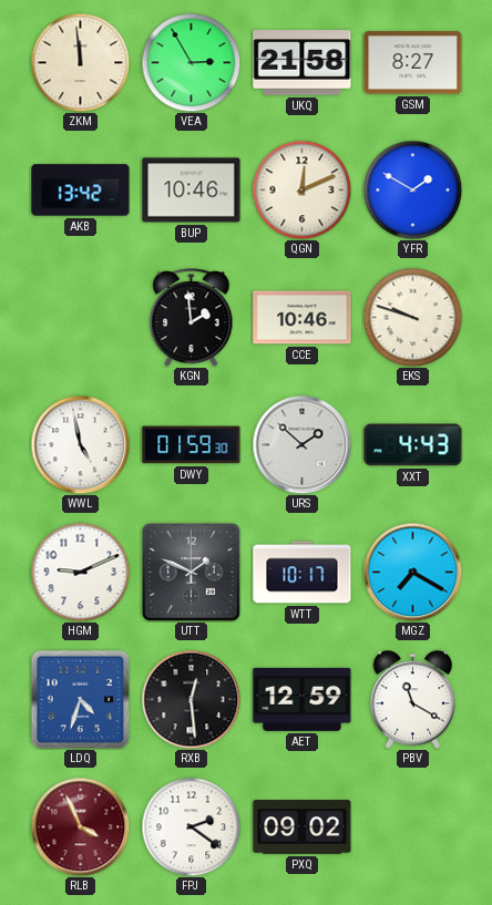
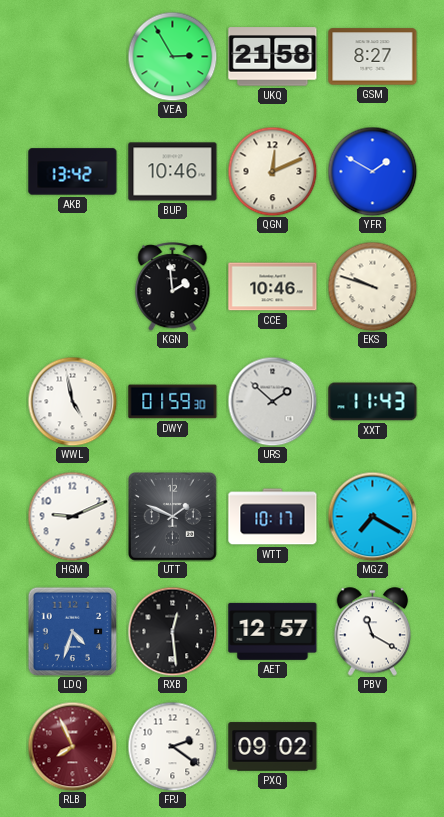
ZKM: 11:59 -> none
XXT: 4:43 -> 11:43
AET: 12:59 -> 12:57
RLB: 3:56 -> 7:56
